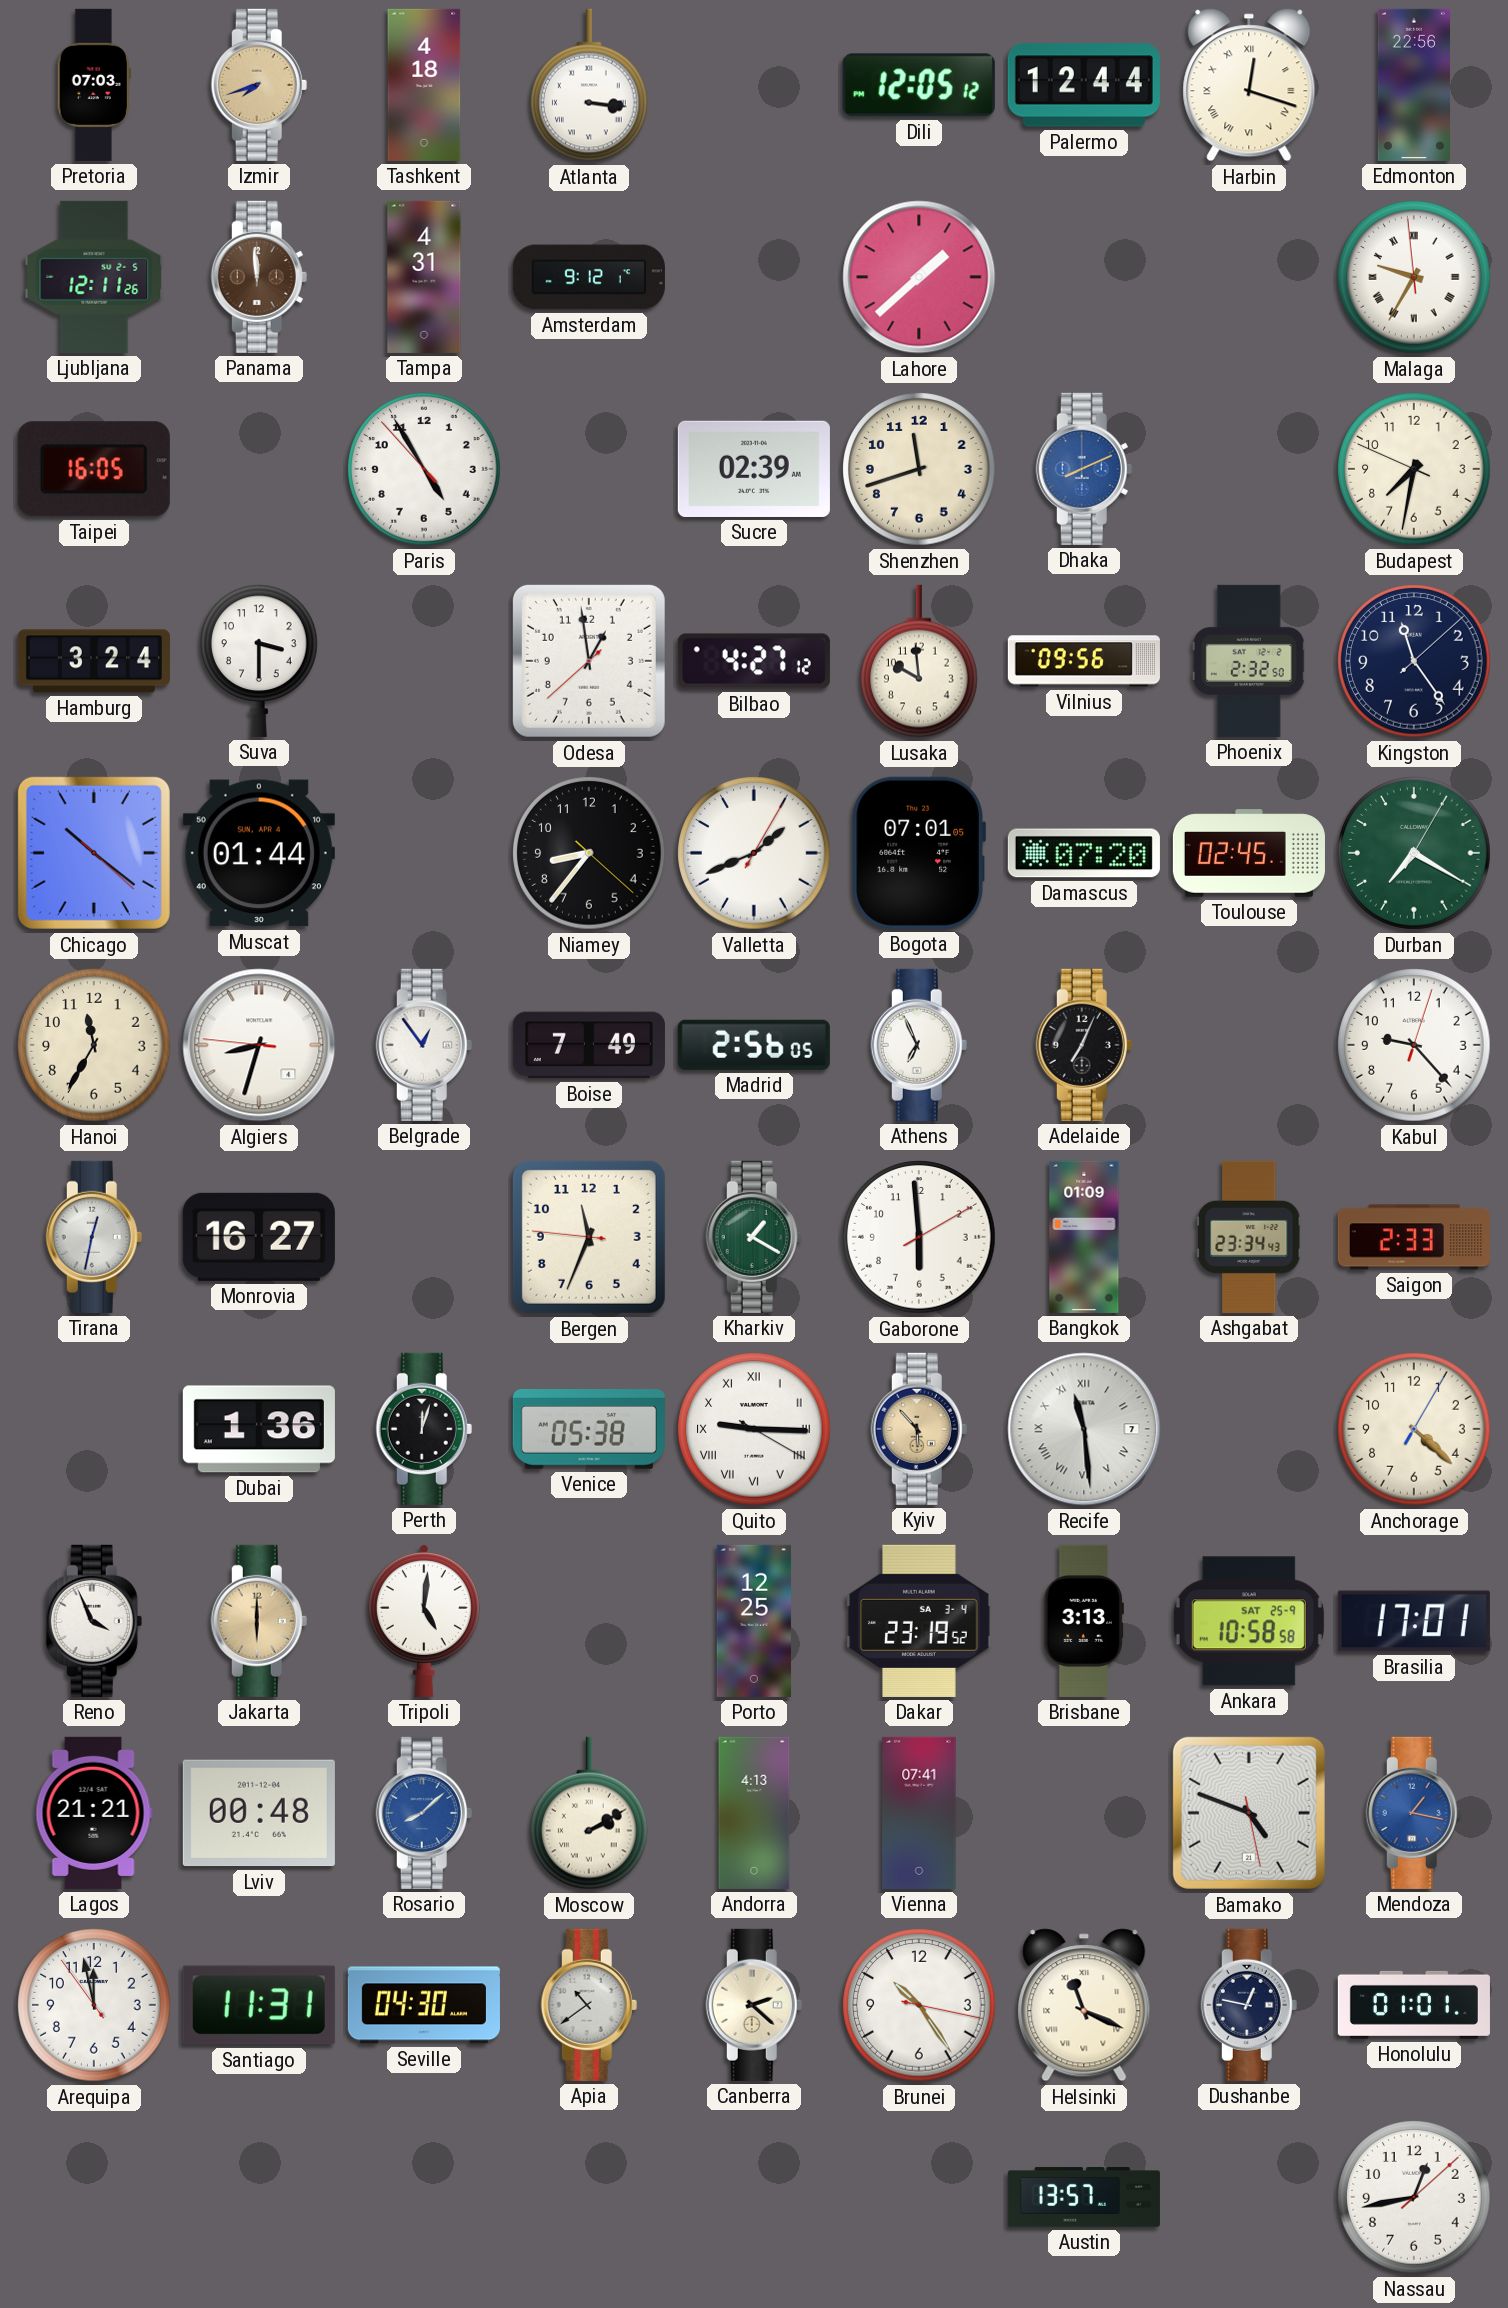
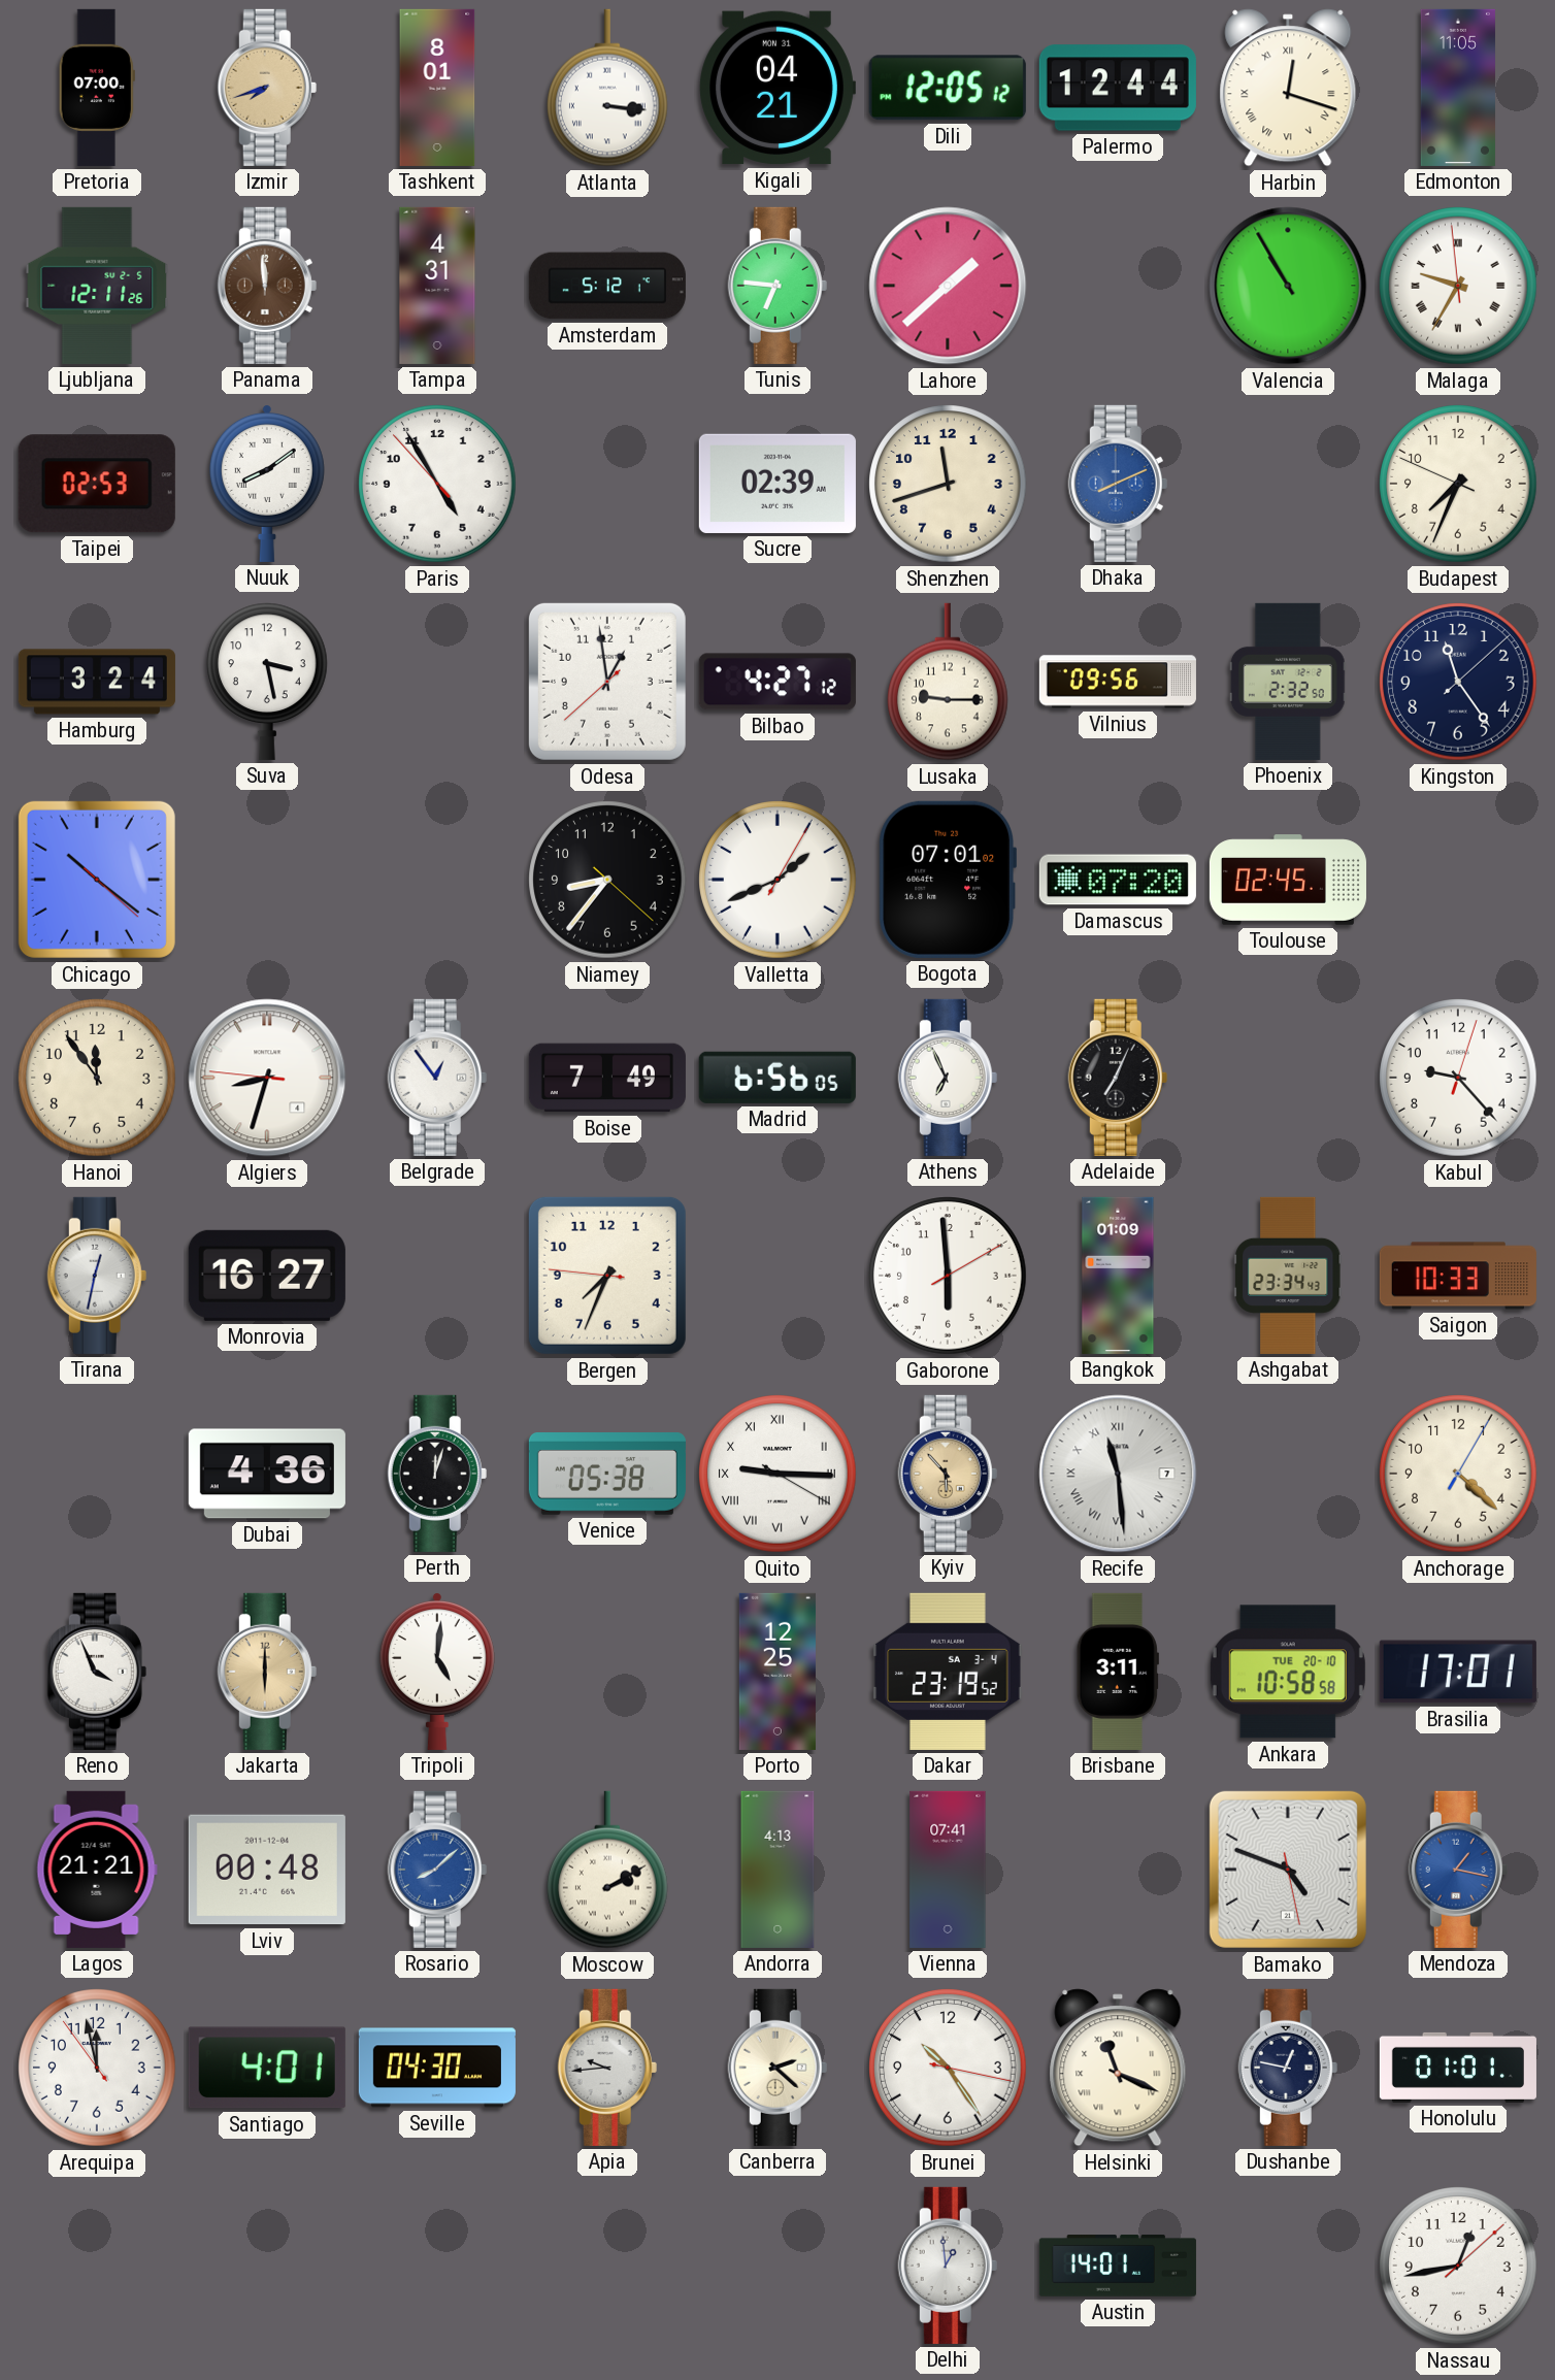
Pretoria: 07:03 -> 07:00
Tashkent: 4:18 -> 8:01
Kigali: none -> 04:21
Edmonton: 22:56 -> 11:05
Amsterdam: 9:12 -> 5:12
Tunis: none -> 6:46
Valencia: none -> 10:55
Taipei: 16:05 -> 02:53
Nuuk: none -> 8:09
Budapest: 7:31 -> 7:33
Suva: 3:30 -> 3:28
Lusaka: 9:59 -> 9:15
Muscat: 01:44 -> none
Bogota: 07:01:05 -> 07:01:02
Durban: 7:20 -> none
Hanoi: 11:35 -> 11:54
Madrid: 2:56 -> 6:56
Bergen: 11:33 -> 7:33
Kharkiv: 1:20 -> none
Saigon: 2:33 -> 10:33
Dubai: 1:36 -> 4:36
Brisbane: 3:13 -> 3:11
Ankara date: SAT 25-9 -> TUE 20-10
Santiago: 11:31 -> 4:01
Apia: 10:39 -> 9:44
Delhi: none -> 12:59
Austin: 13:57 -> 14:01
